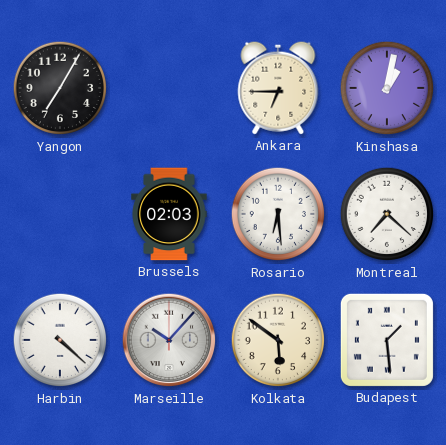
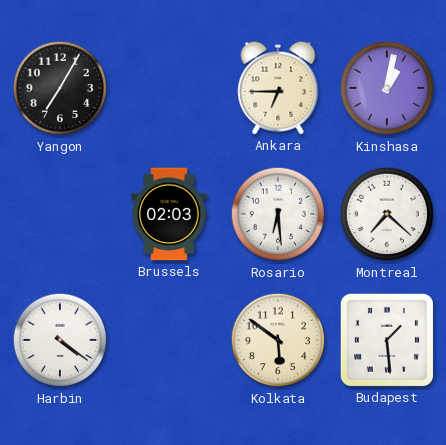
Harbin: 4:22 -> 4:21
Marseille: 10:07 -> none
